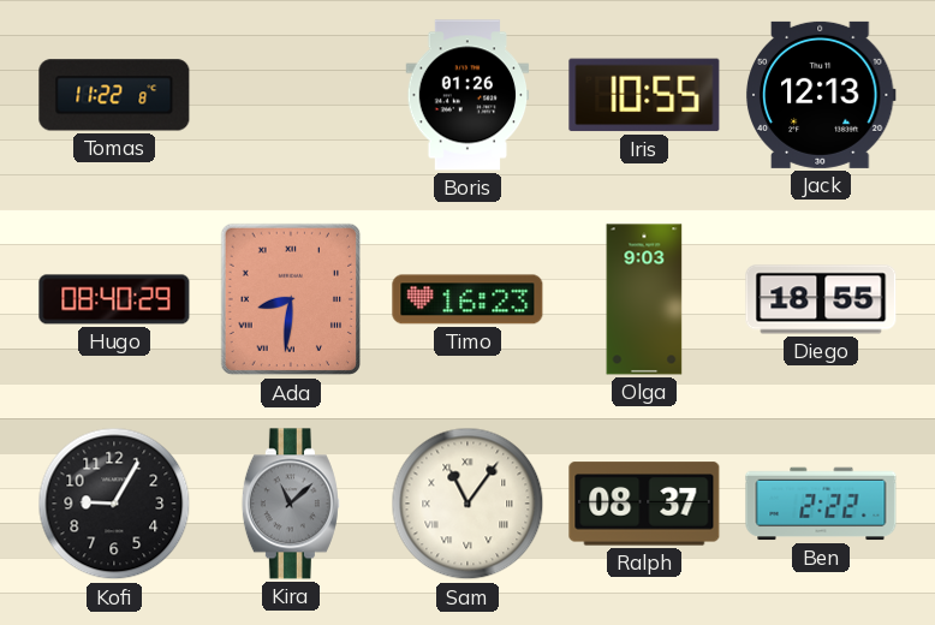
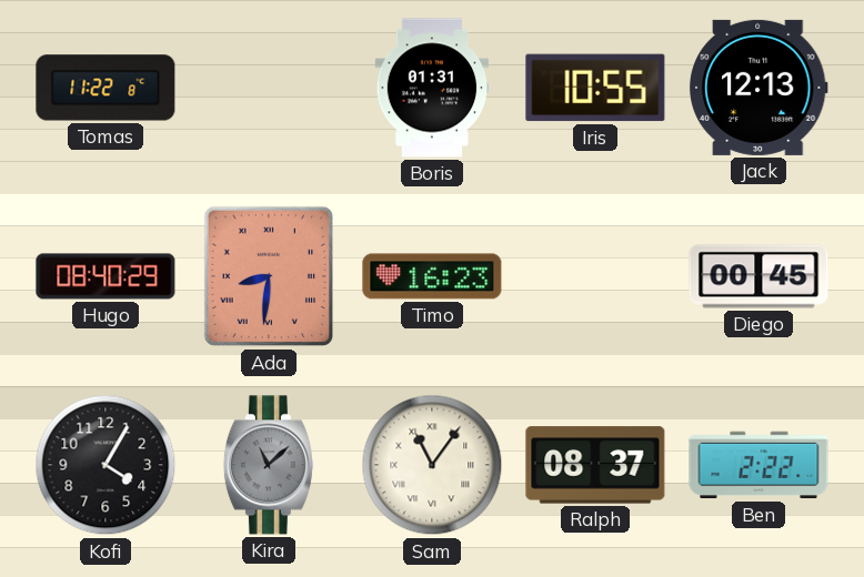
Boris: 01:26 -> 01:31
Olga: 9:03 -> none
Diego: 18:55 -> 00:45
Kofi: 9:05 -> 4:05
